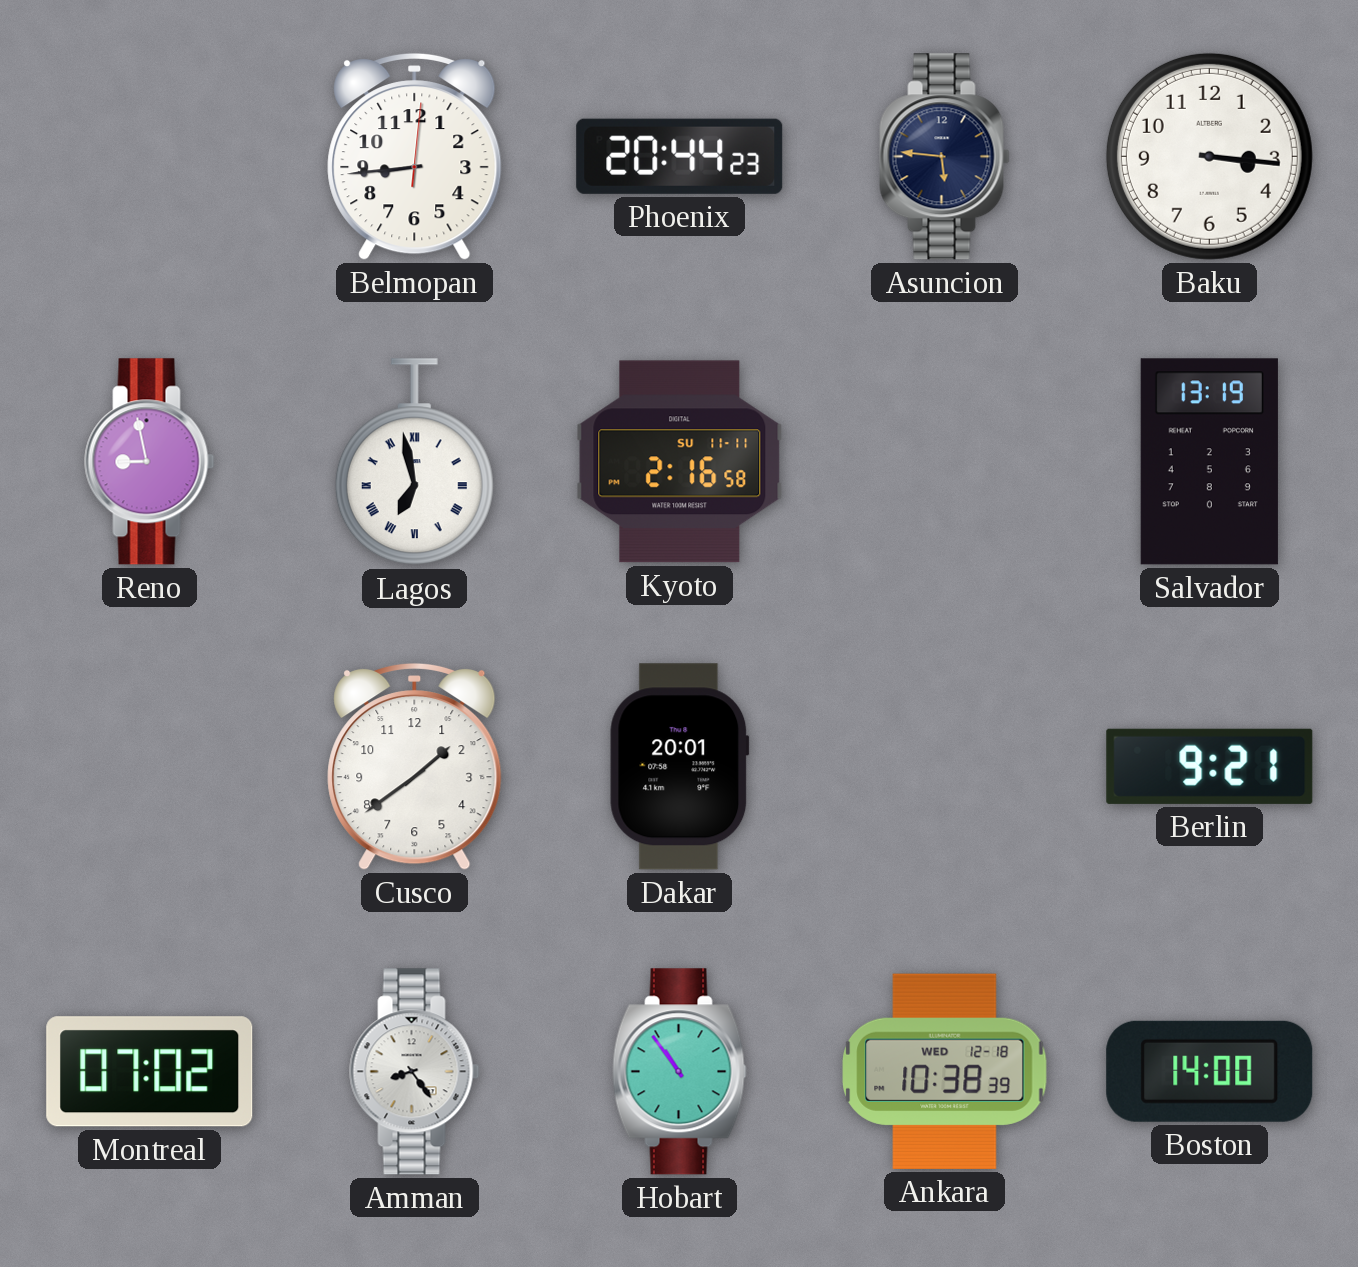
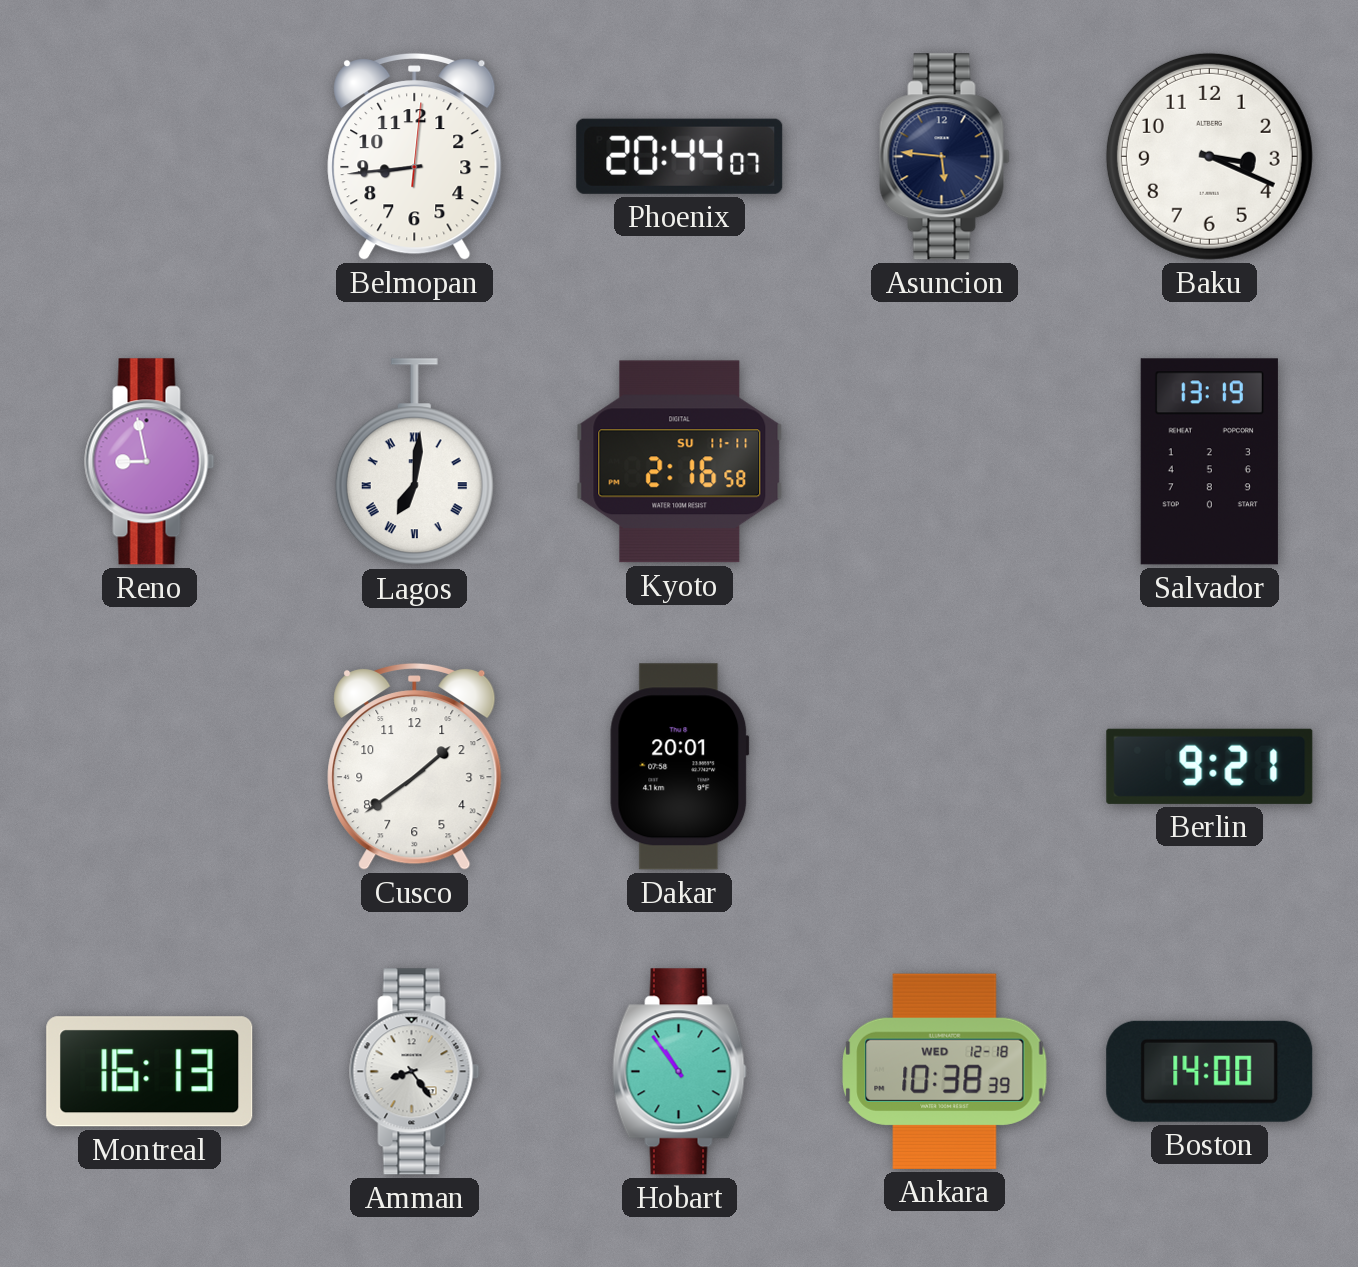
Phoenix: 20:44:23 -> 20:44:07
Baku: 3:16 -> 3:19
Lagos: 6:58 -> 7:01
Montreal: 07:02 -> 16:13
